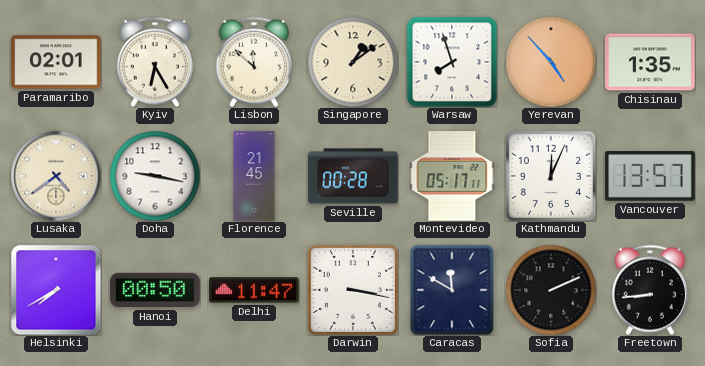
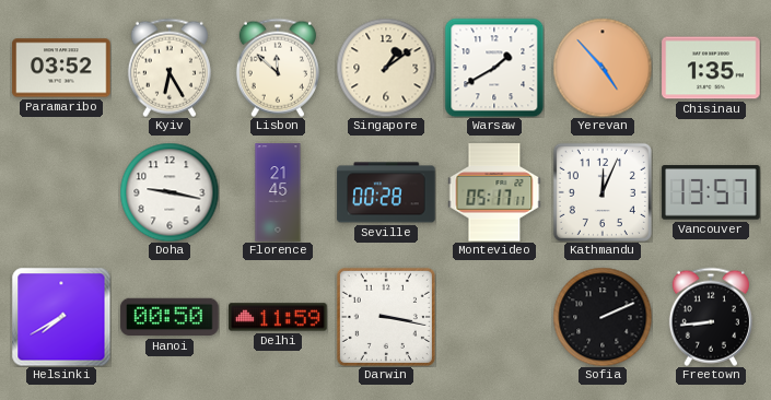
Paramaribo: 02:01 -> 03:52
Warsaw: 7:57 -> 1:40
Lusaka: 4:39 -> none
Delhi: 11:47 -> 11:59
Caracas: 11:50 -> none
